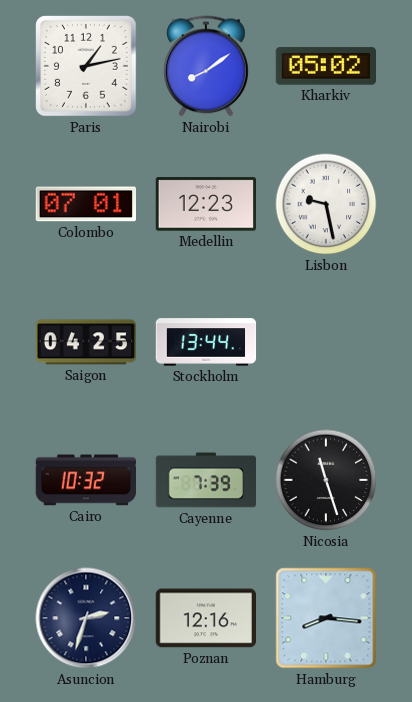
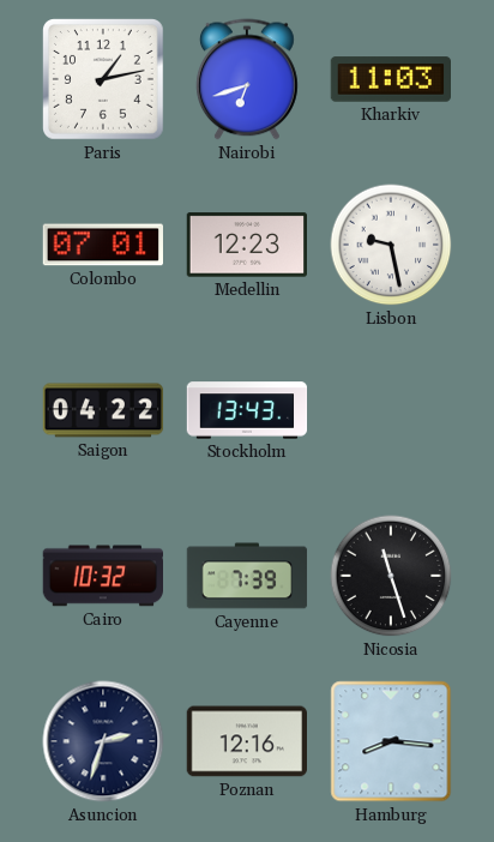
Nairobi: 8:09 -> 6:42
Kharkiv: 05:02 -> 11:03
Saigon: 04:25 -> 04:22
Stockholm: 13:44 -> 13:43
